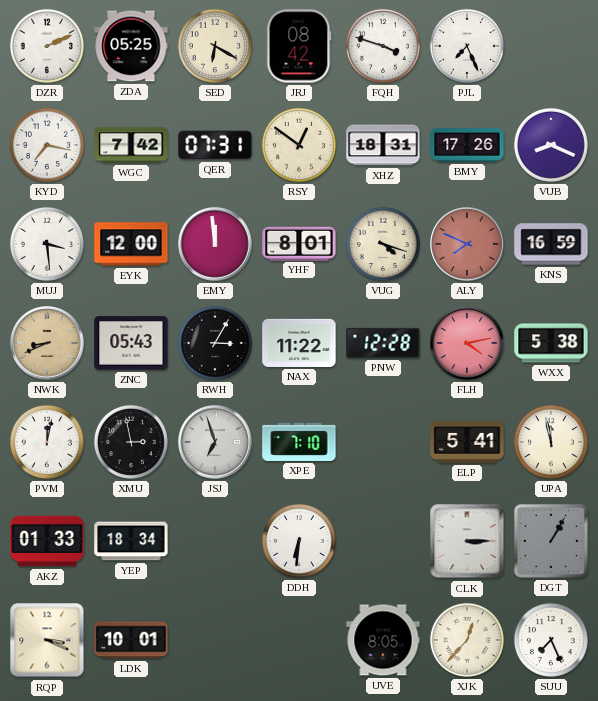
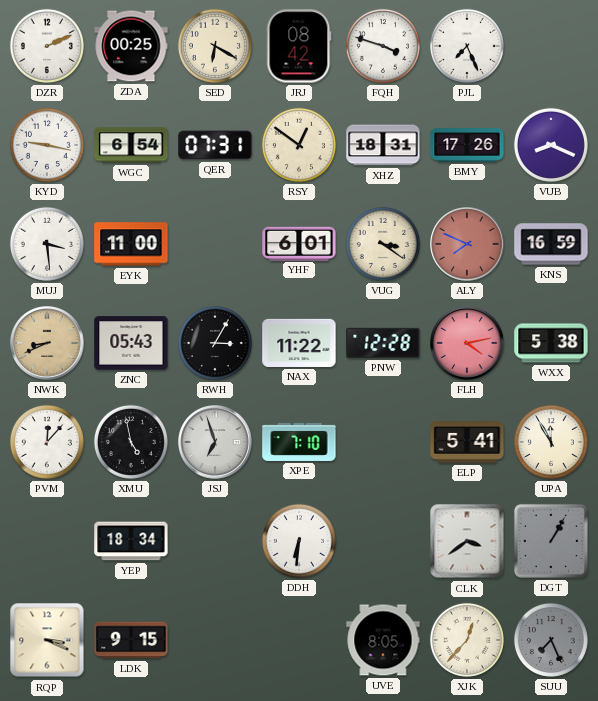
ZDA: 05:25 -> 00:25
KYD: 7:17 -> 9:17
WGC: 7:42 -> 6:54
EYK: 12:00 -> 11:00
EMY: 11:59 -> none
YHF: 8:01 -> 6:01
VUG: 4:18 -> 3:21
PVM: 12:02 -> 12:07
XMU: 2:58 -> 4:58
UPA: 11:58 -> 11:55
AKZ: 01:33 -> none
CLK: 3:15 -> 3:39
LDK: 10:01 -> 9:15
SUU dial: white -> grey
